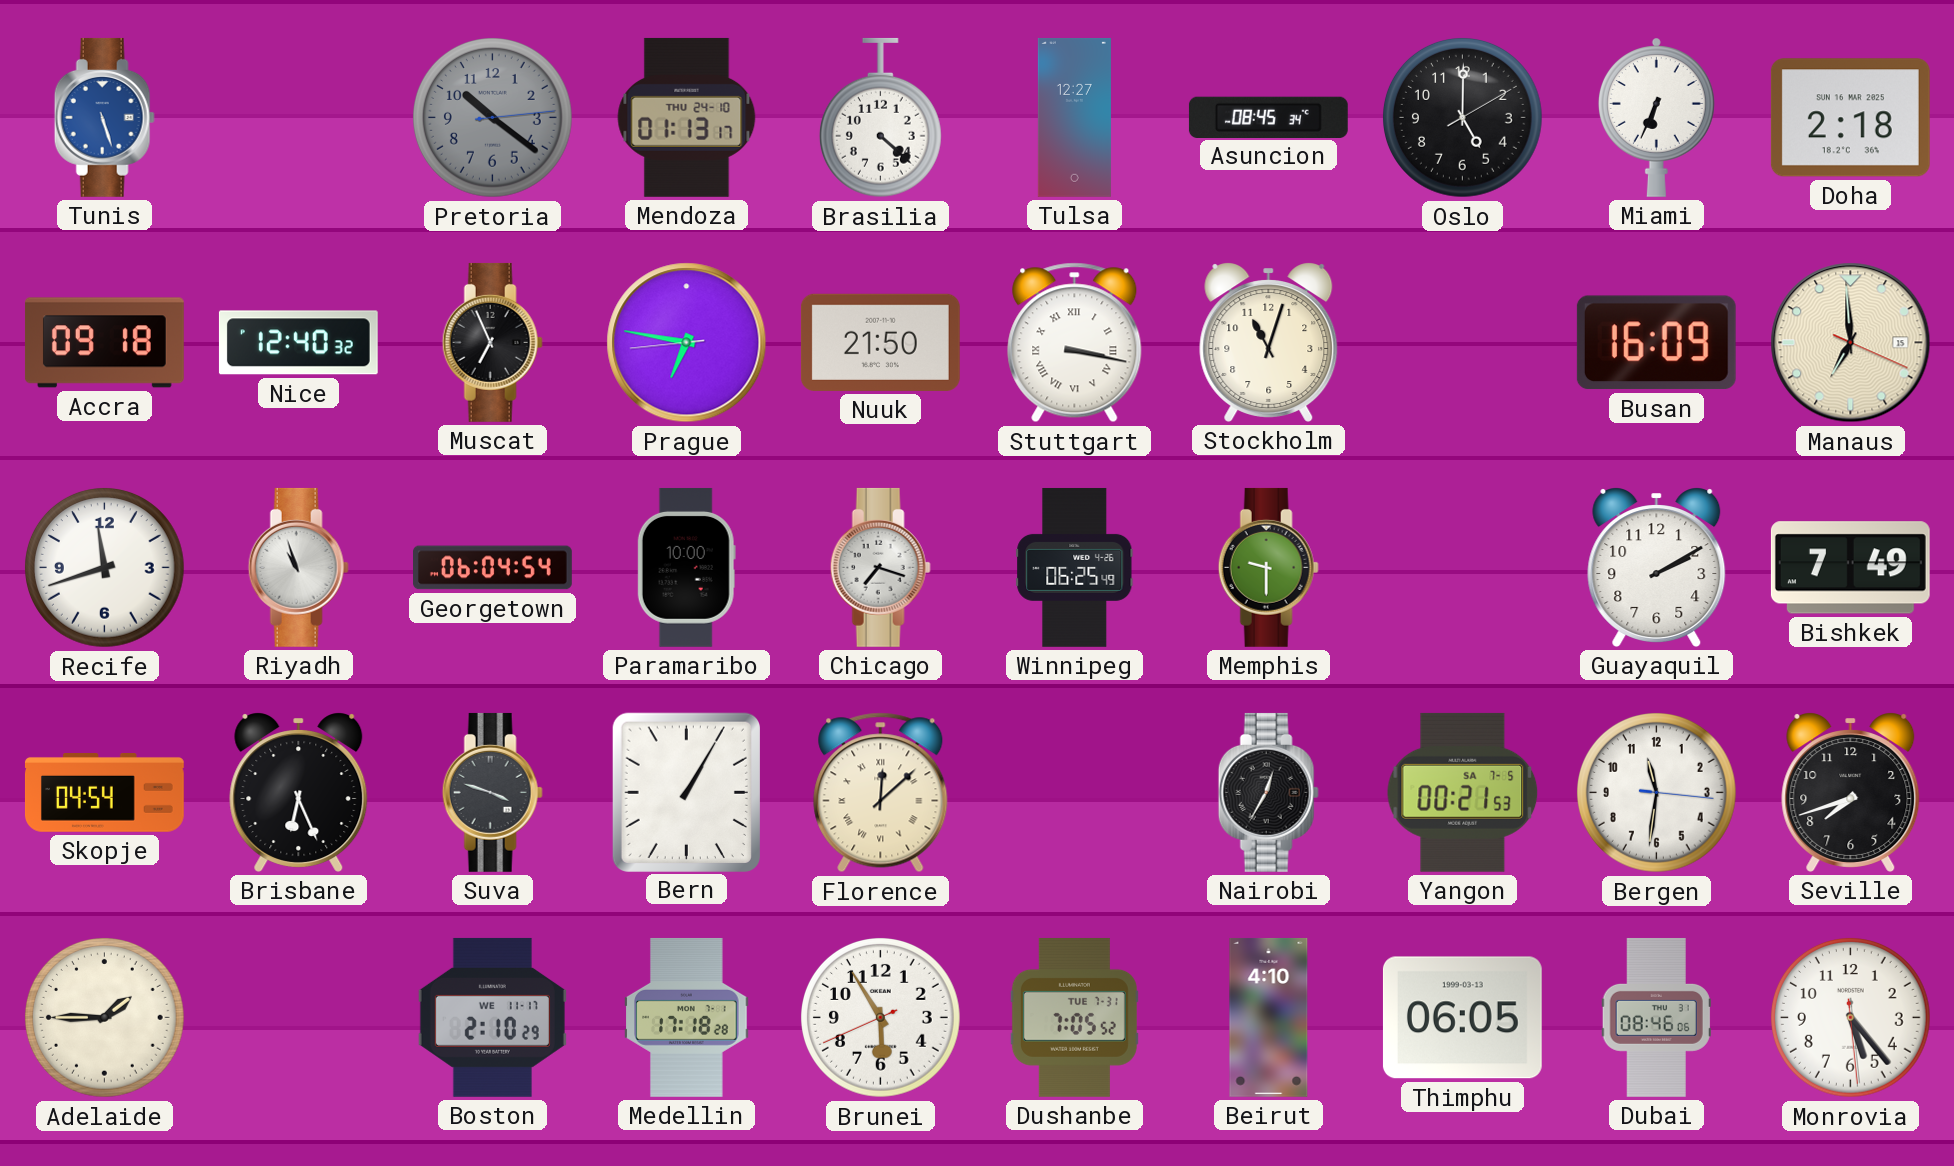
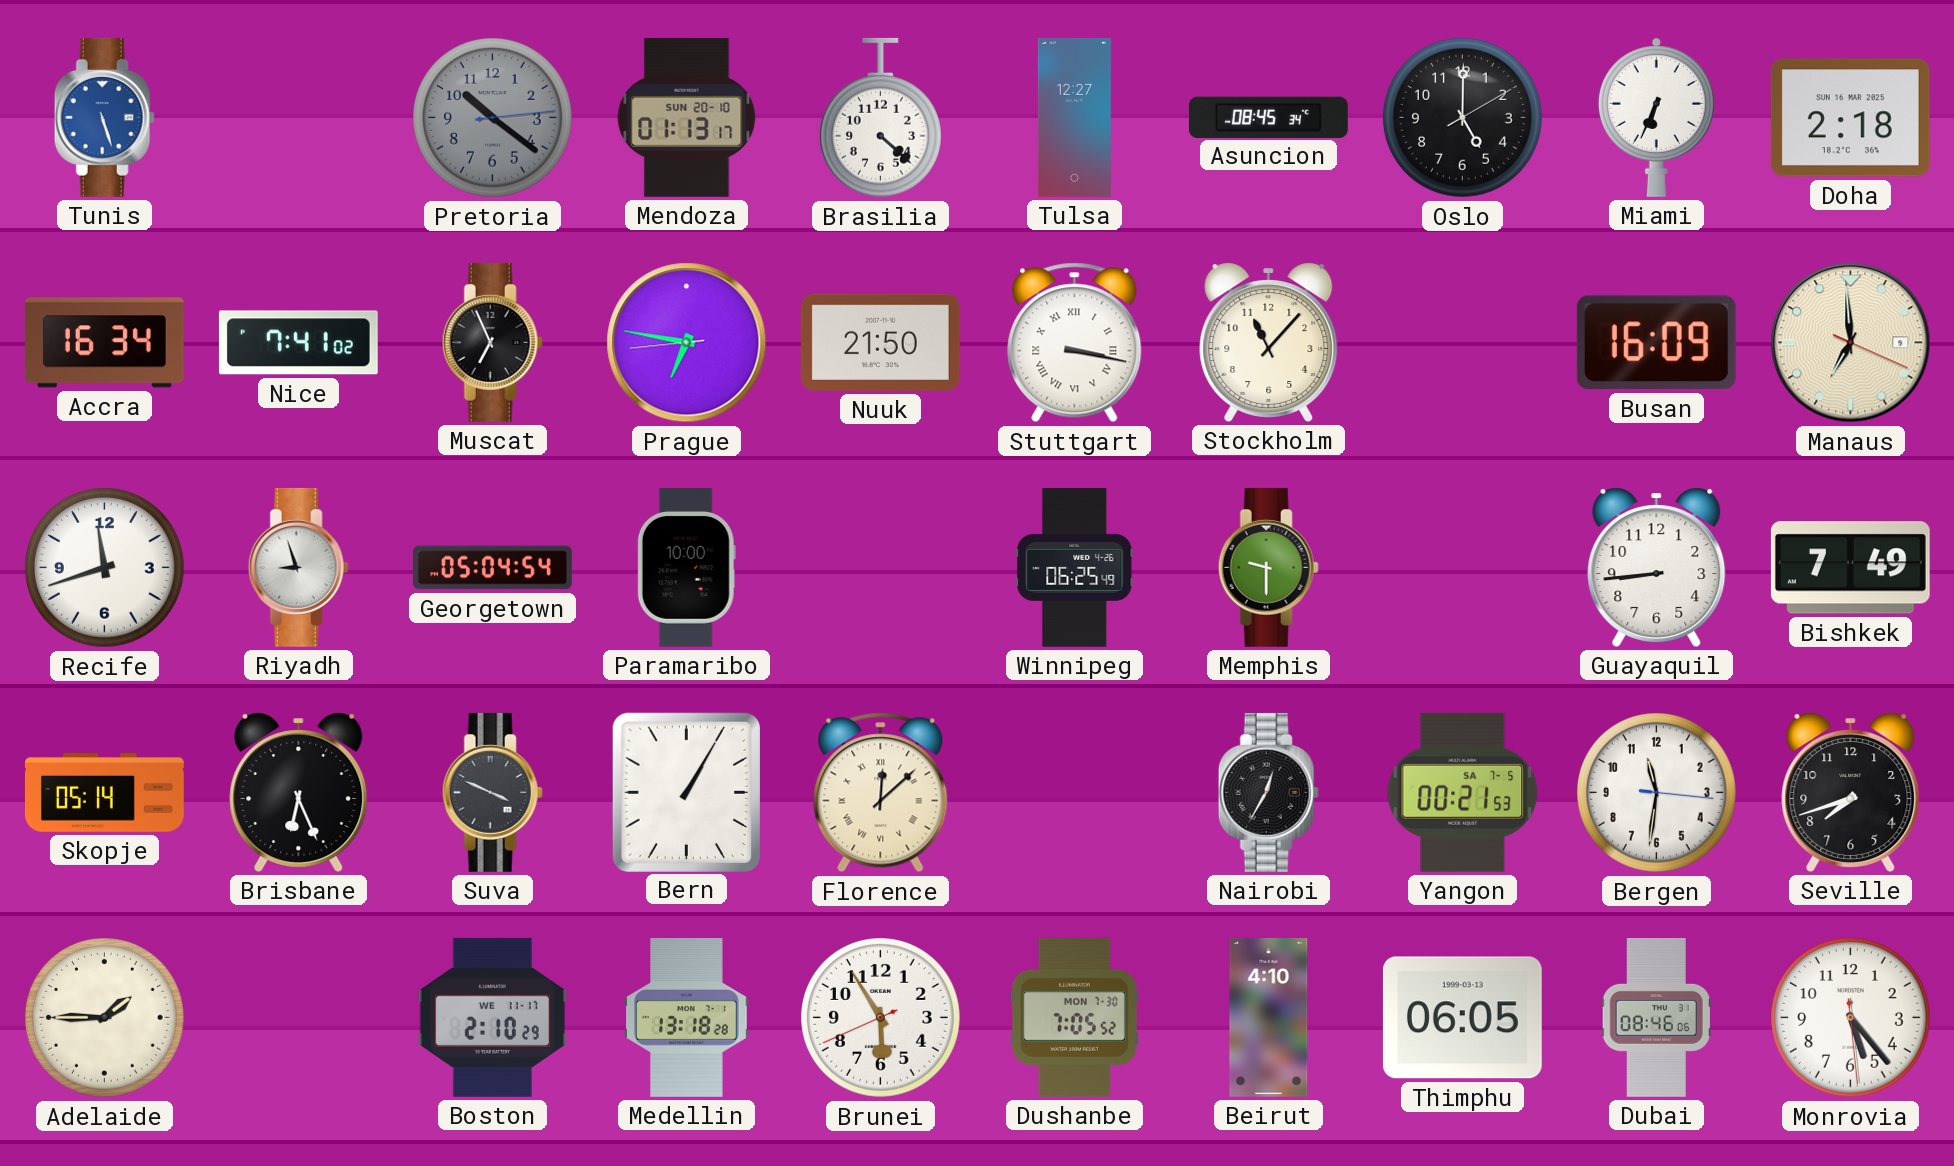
Mendoza date: THU 24-10 -> SUN 20-10
Accra: 09:18 -> 16:34
Nice: 12:40 -> 7:41
Stockholm: 11:03 -> 11:07
Manaus date: 15 -> 9
Riyadh: 10:57 -> 8:57
Georgetown: 06:04 -> 05:04
Chicago: 7:18 -> none
Guayaquil: 2:10 -> 8:44
Skopje: 04:54 -> 05:14
Suva: 3:48 -> 3:49
Medellin: 17:18 -> 13:18
Dushanbe date: TUE 7-31 -> MON 7-30
